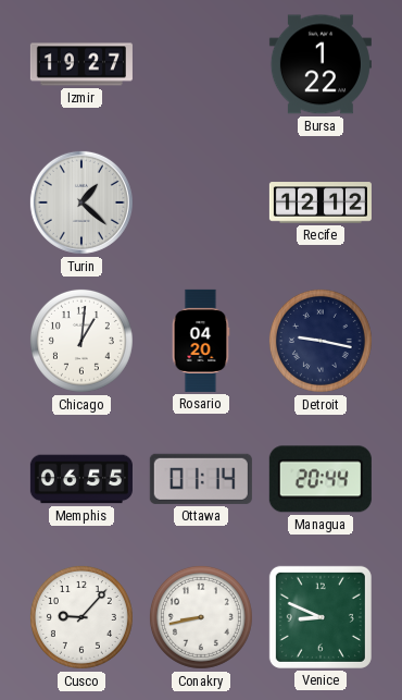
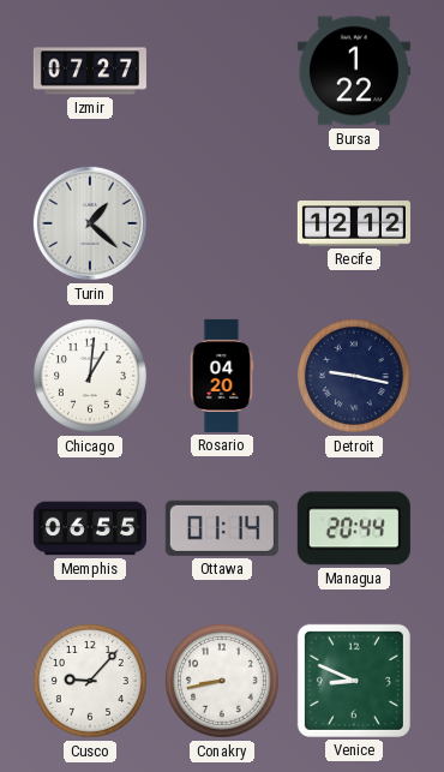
Izmir: 19:27 -> 07:27
